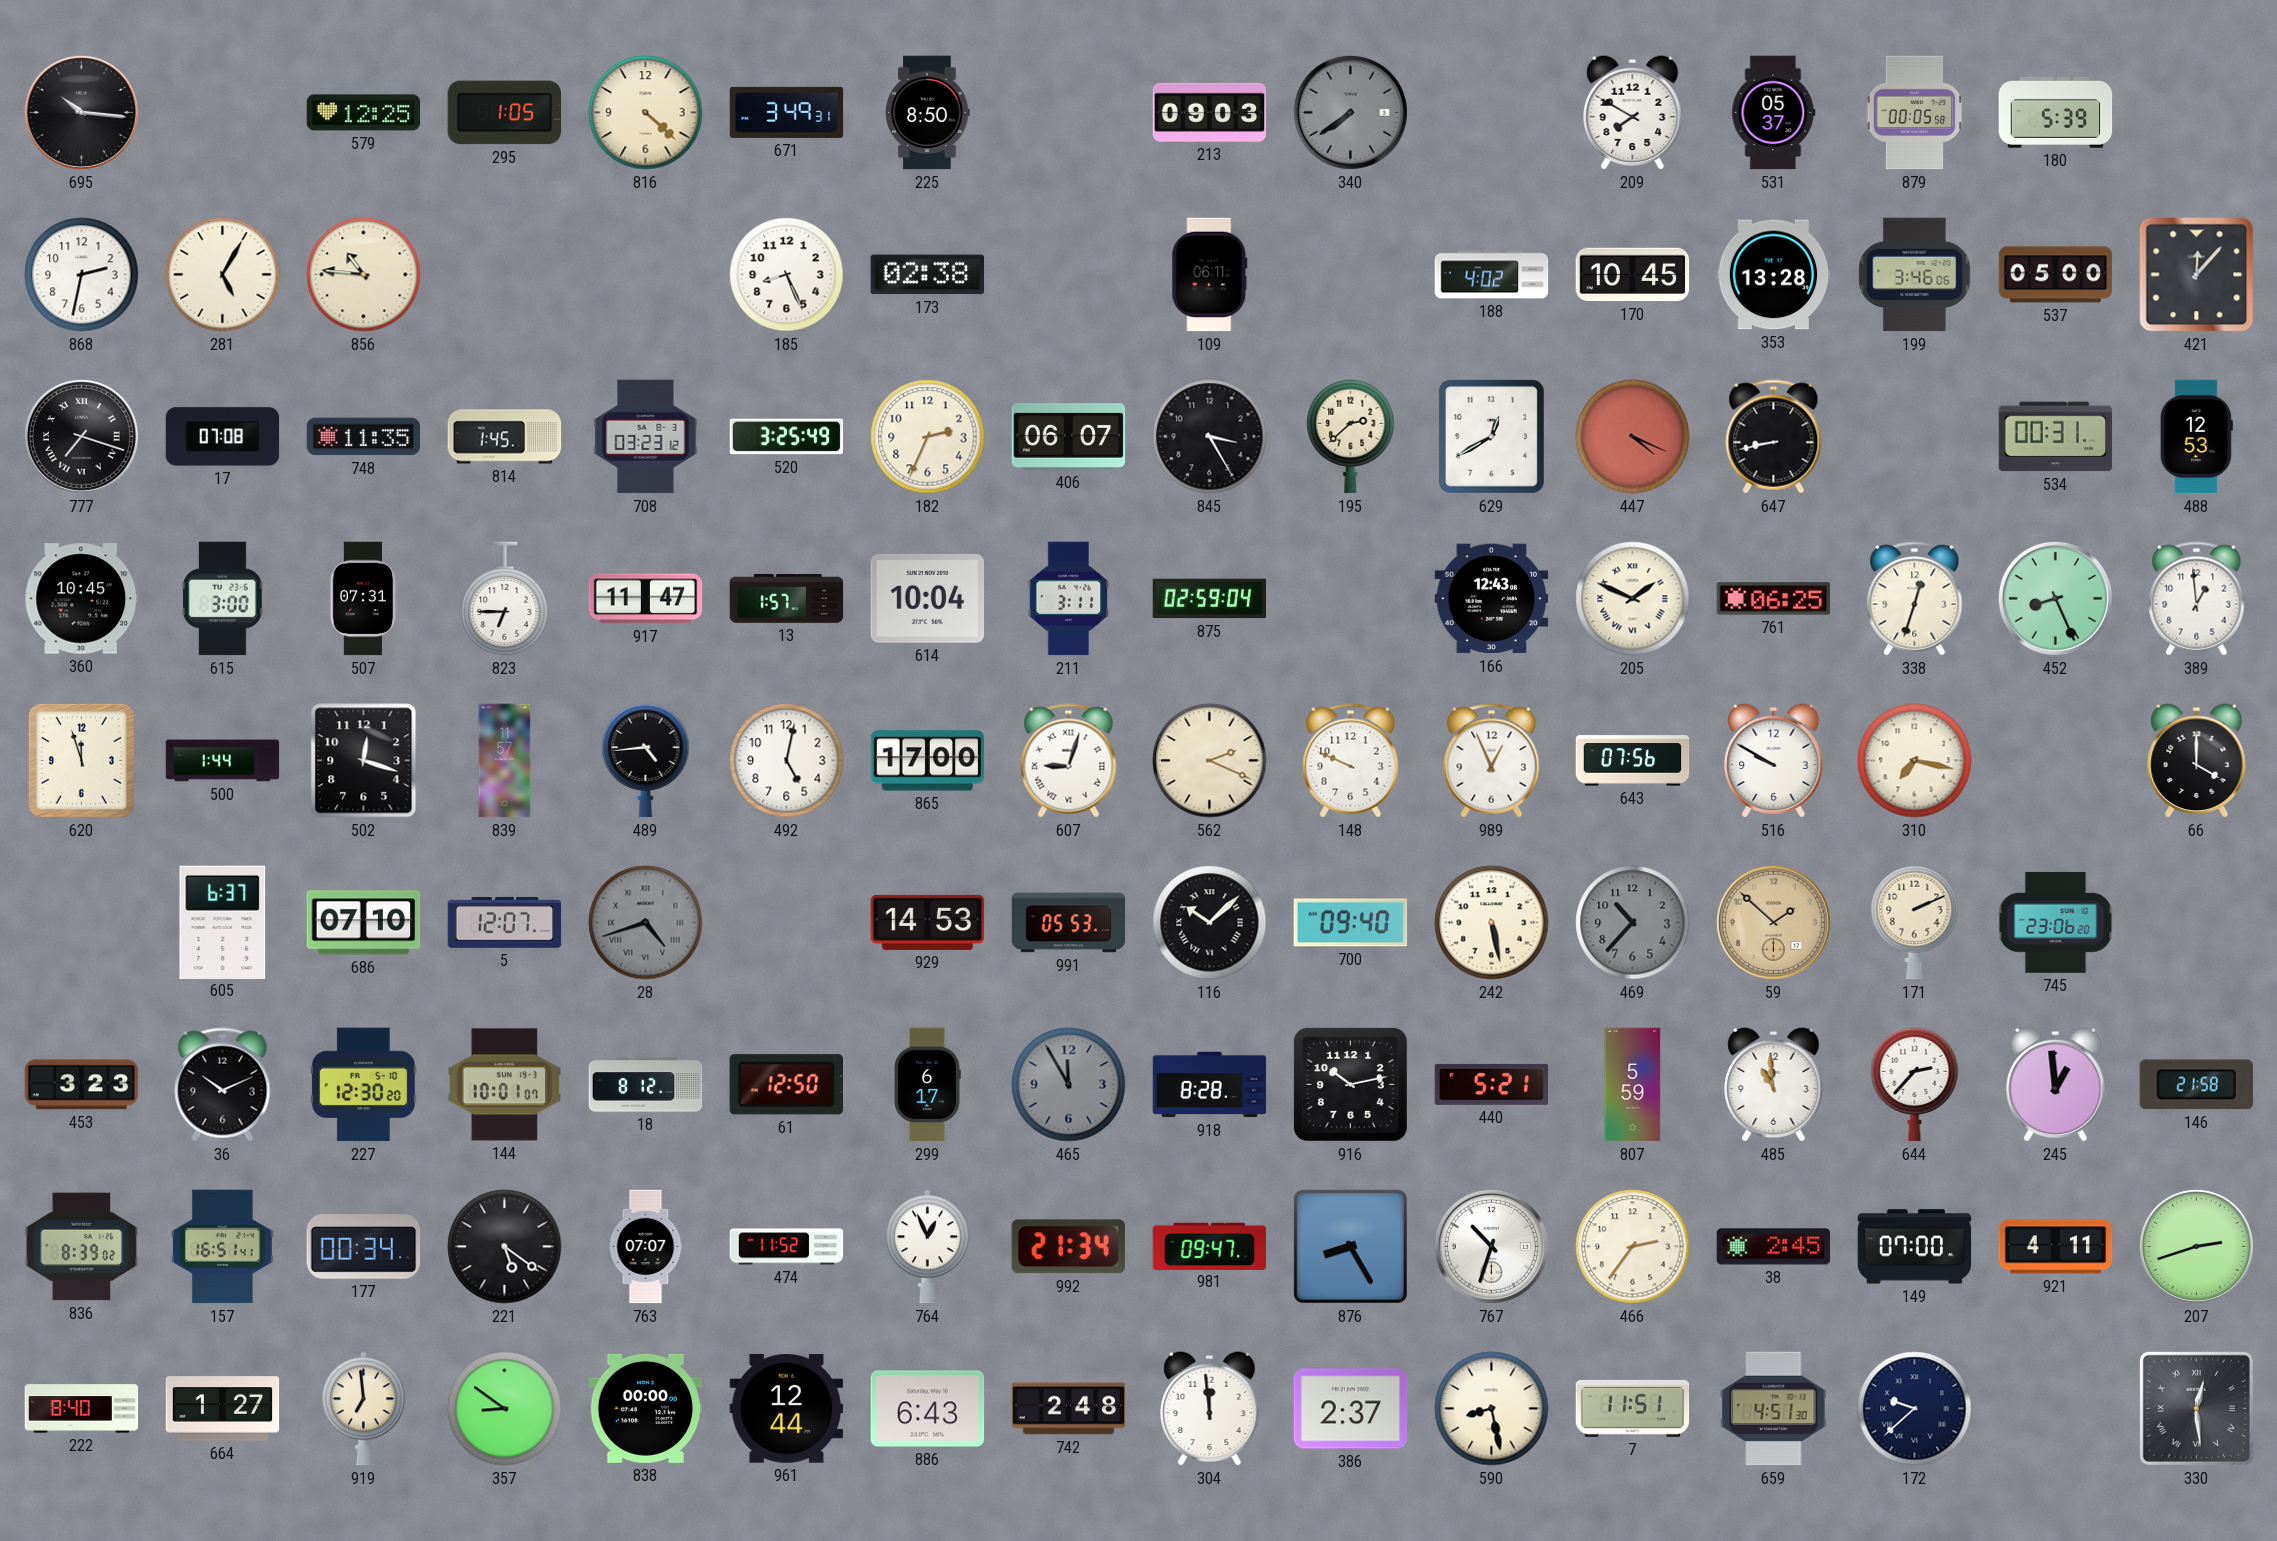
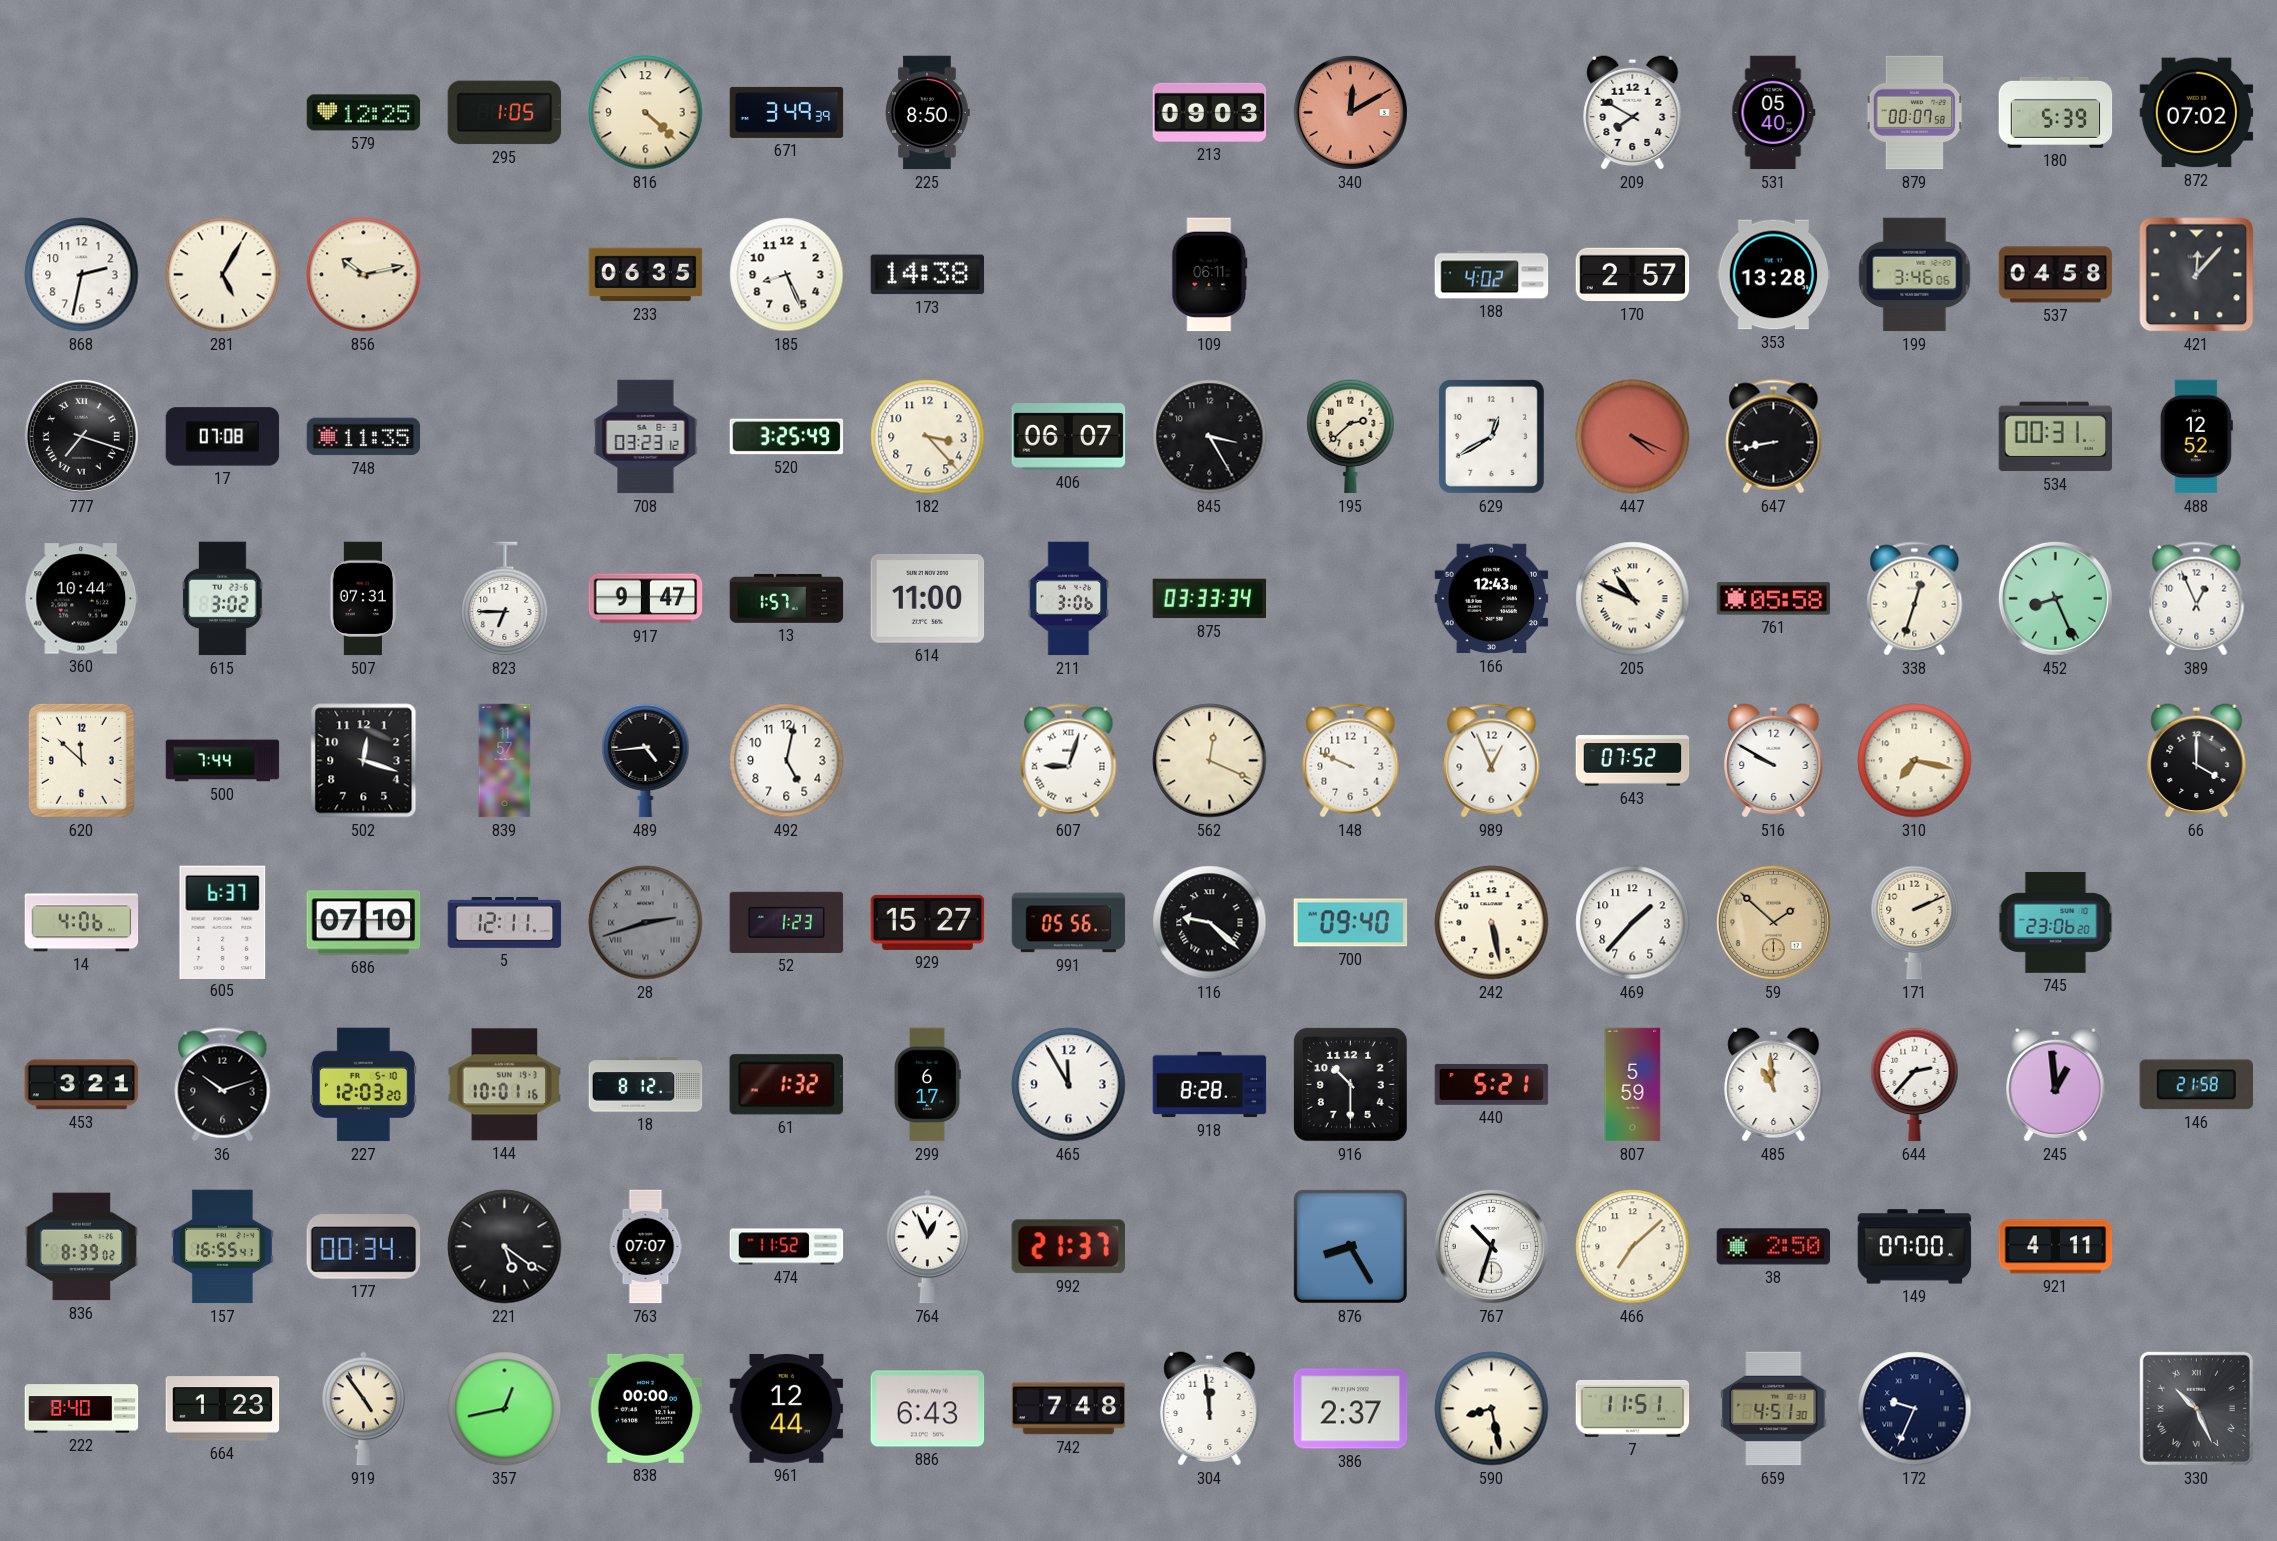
695: 10:16 -> none
671: 3:49:31 -> 3:49:39
340: 7:39 -> 12:10
340 dial: grey -> salmon
531: 05:37 -> 05:40
879: 00:05 -> 00:07
872: none -> 07:02
856: 10:46 -> 10:13
233: none -> 06:35
173: 02:38 -> 14:38
170: 10:45 -> 2:57
537: 05:00 -> 04:58
814: 1:45 -> none
182: 2:34 -> 3:23
488: 12:53 -> 12:52
360: 10:45 -> 10:44
615: 3:00 -> 3:02
917: 11:47 -> 9:47
614: 10:04 -> 11:00
211: 3:11 -> 3:06
875: 02:59 -> 03:33
205: 1:49 -> 10:49
761: 06:25 -> 05:58
389: 12:59 -> 12:56
620: 11:57 -> 11:52
500: 1:44 -> 7:44
865: 17:00 -> none
562: 2:19 -> 12:19
643: 07:56 -> 07:52
14: none -> 4:06
5: 12:07 -> 12:11
28: 4:42 -> 2:42
52: none -> 1:23
929: 14:53 -> 15:27
991: 05:53 -> 05:56
116: 10:08 -> 9:22
469: 10:37 -> 1:37
469 dial: grey -> white
453: 3:23 -> 3:21
36: 10:11 -> 10:12
227: 12:30 -> 12:03
144: 10:01:07 -> 10:01:16
61: 12:50 -> 1:32
465 dial: grey -> white
916: 10:13 -> 10:30
157: 16:51 -> 16:55
992: 21:34 -> 21:37
981: 09:47 -> none
466: 2:36 -> 7:08
38: 2:45 -> 2:50
207: 2:42 -> none
664: 1:27 -> 1:23
919: 6:59 -> 4:54
357: 8:51 -> 12:43
742: 2:48 -> 7:48
172: 9:38 -> 9:34
330: 12:29 -> 10:26
